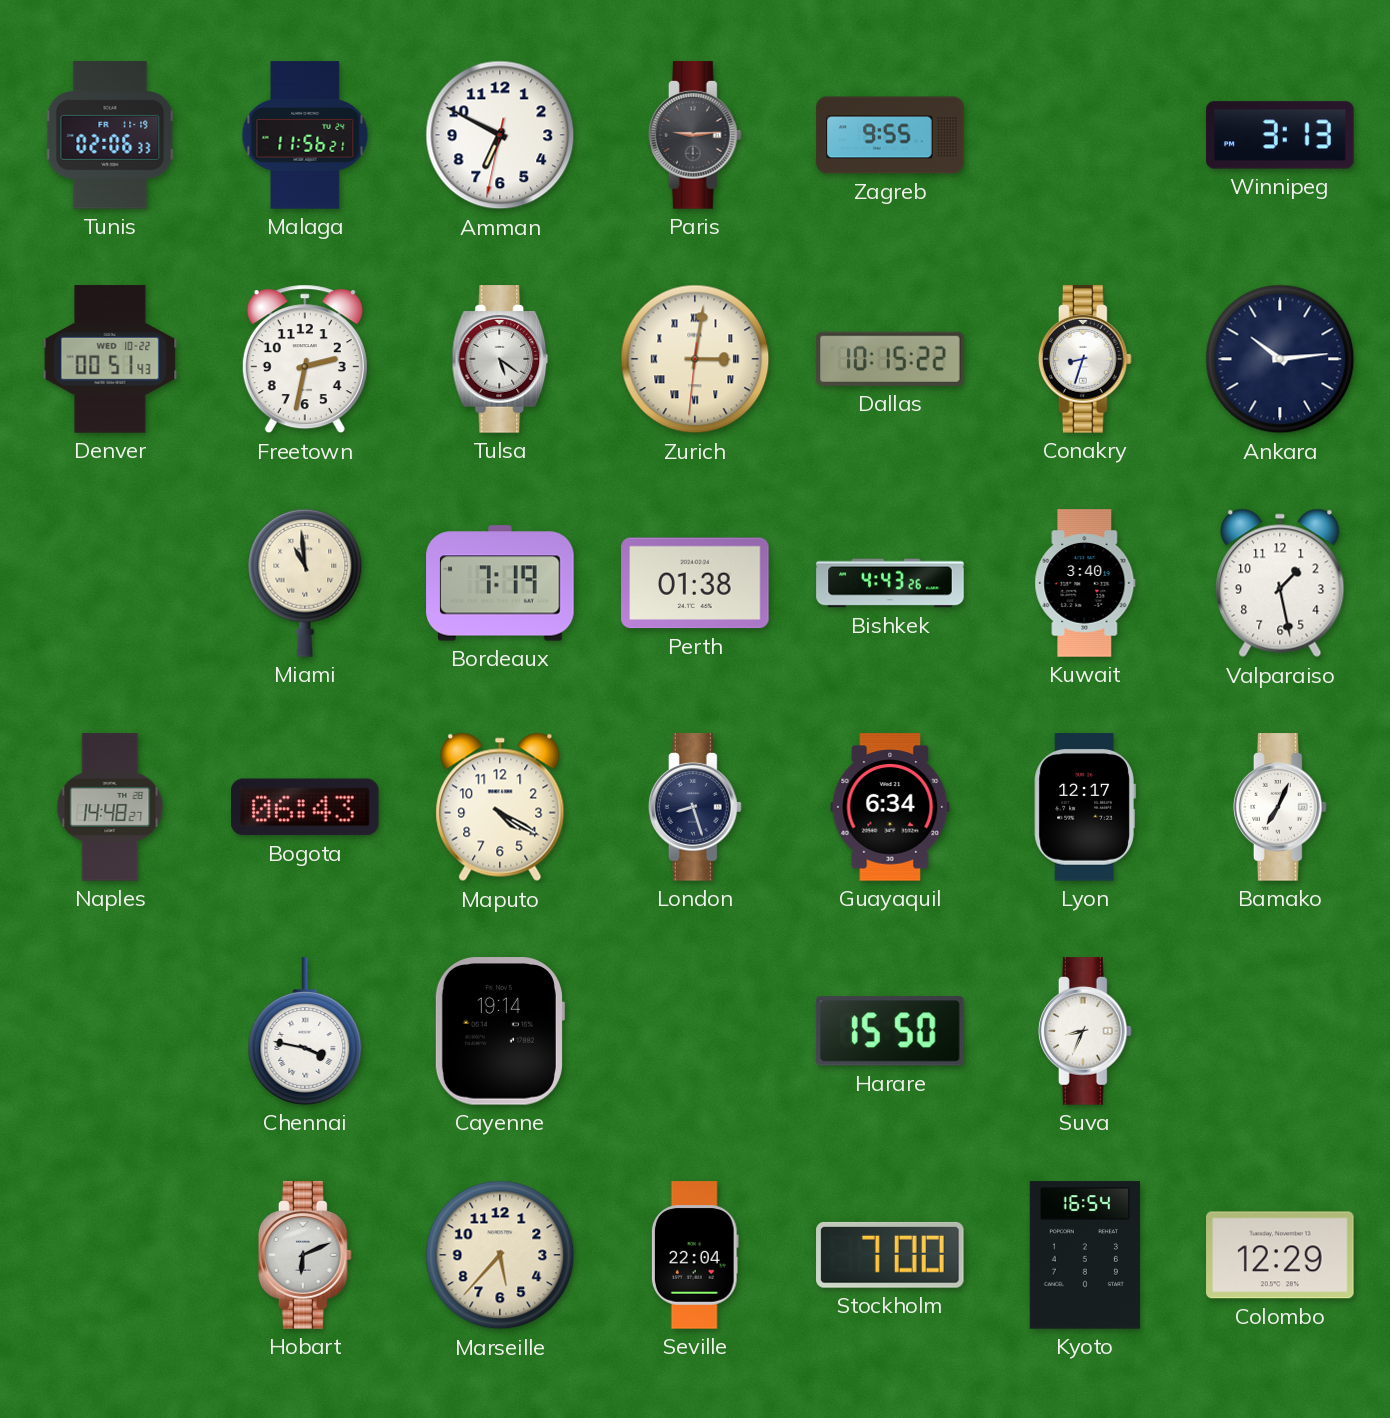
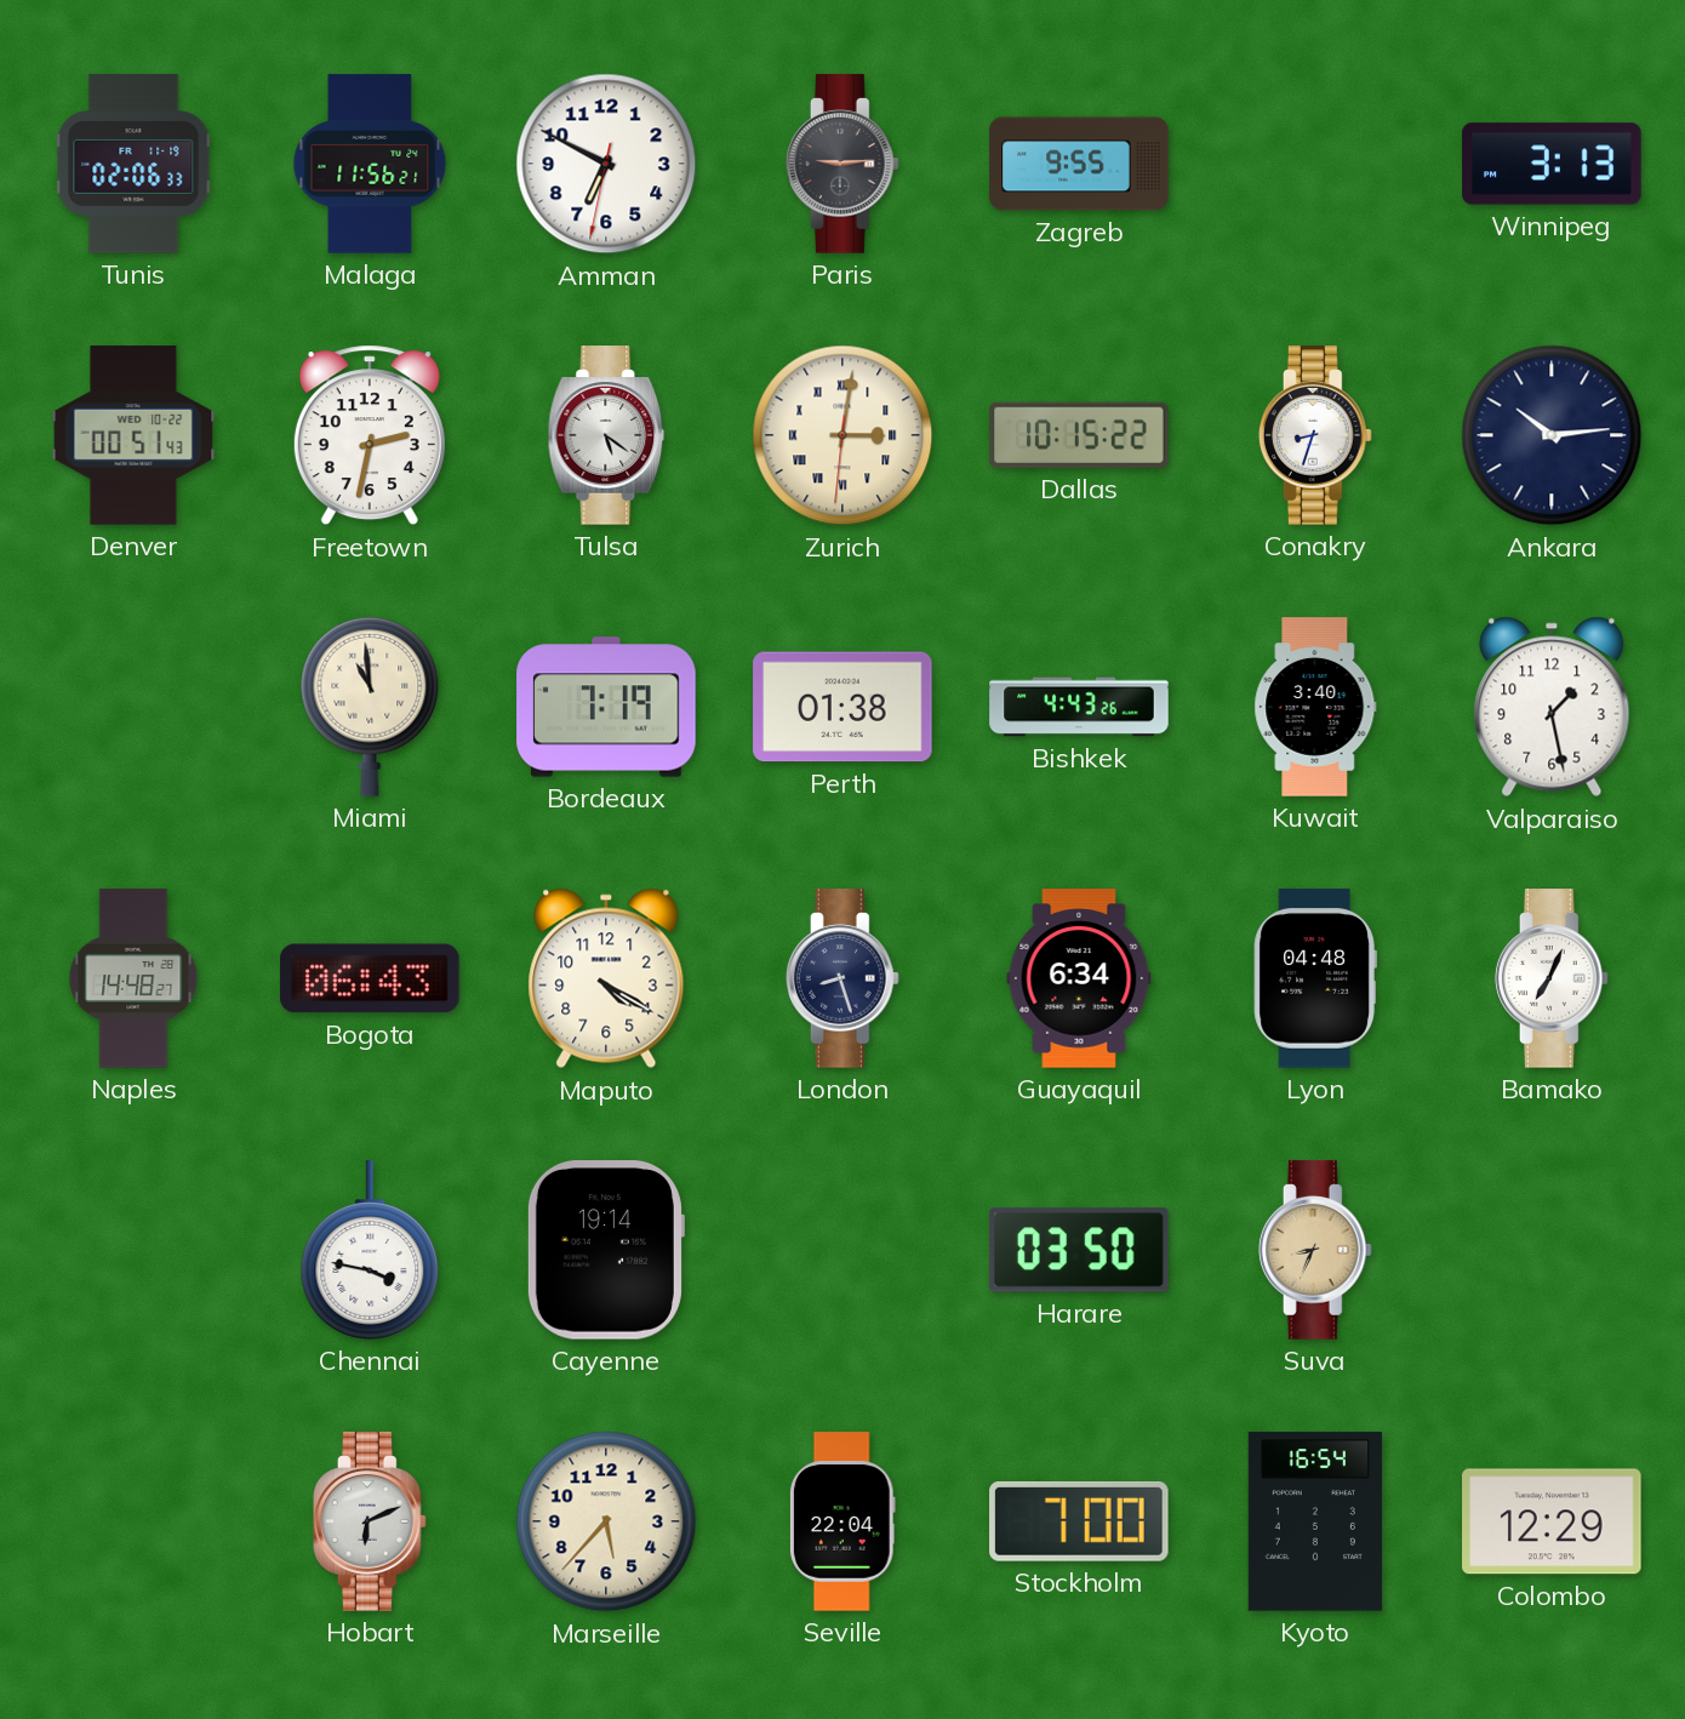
Lyon: 12:17 -> 04:48
Harare: 15:50 -> 03:50
Suva dial: white -> champagne
